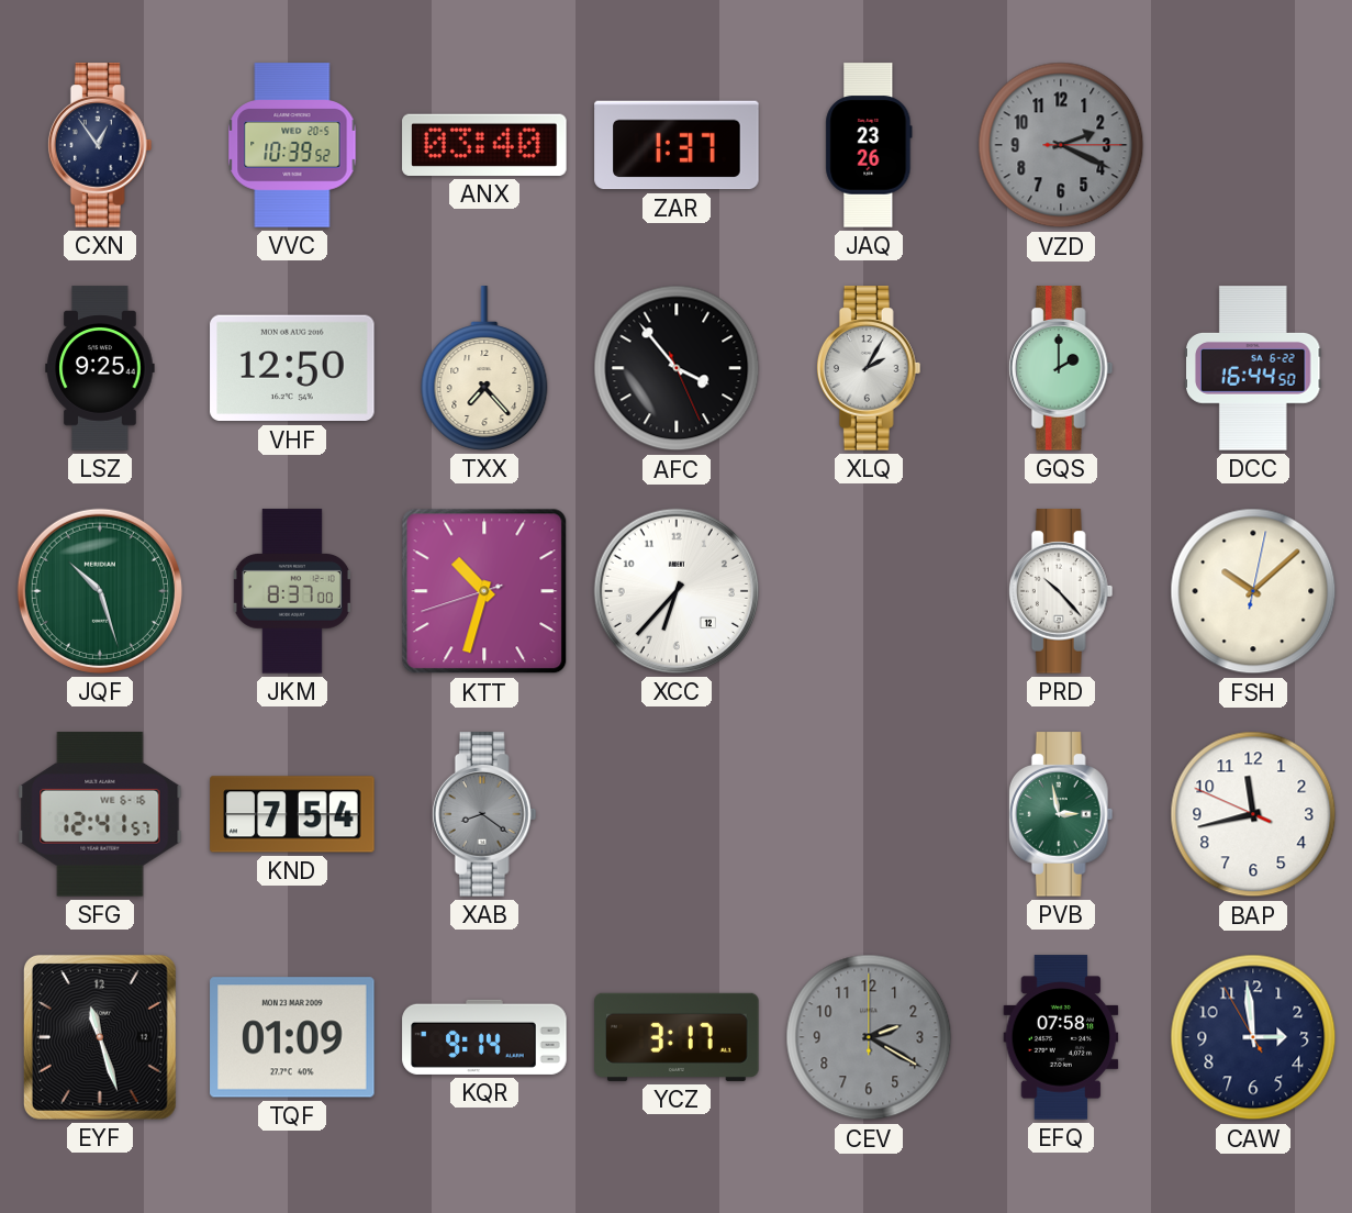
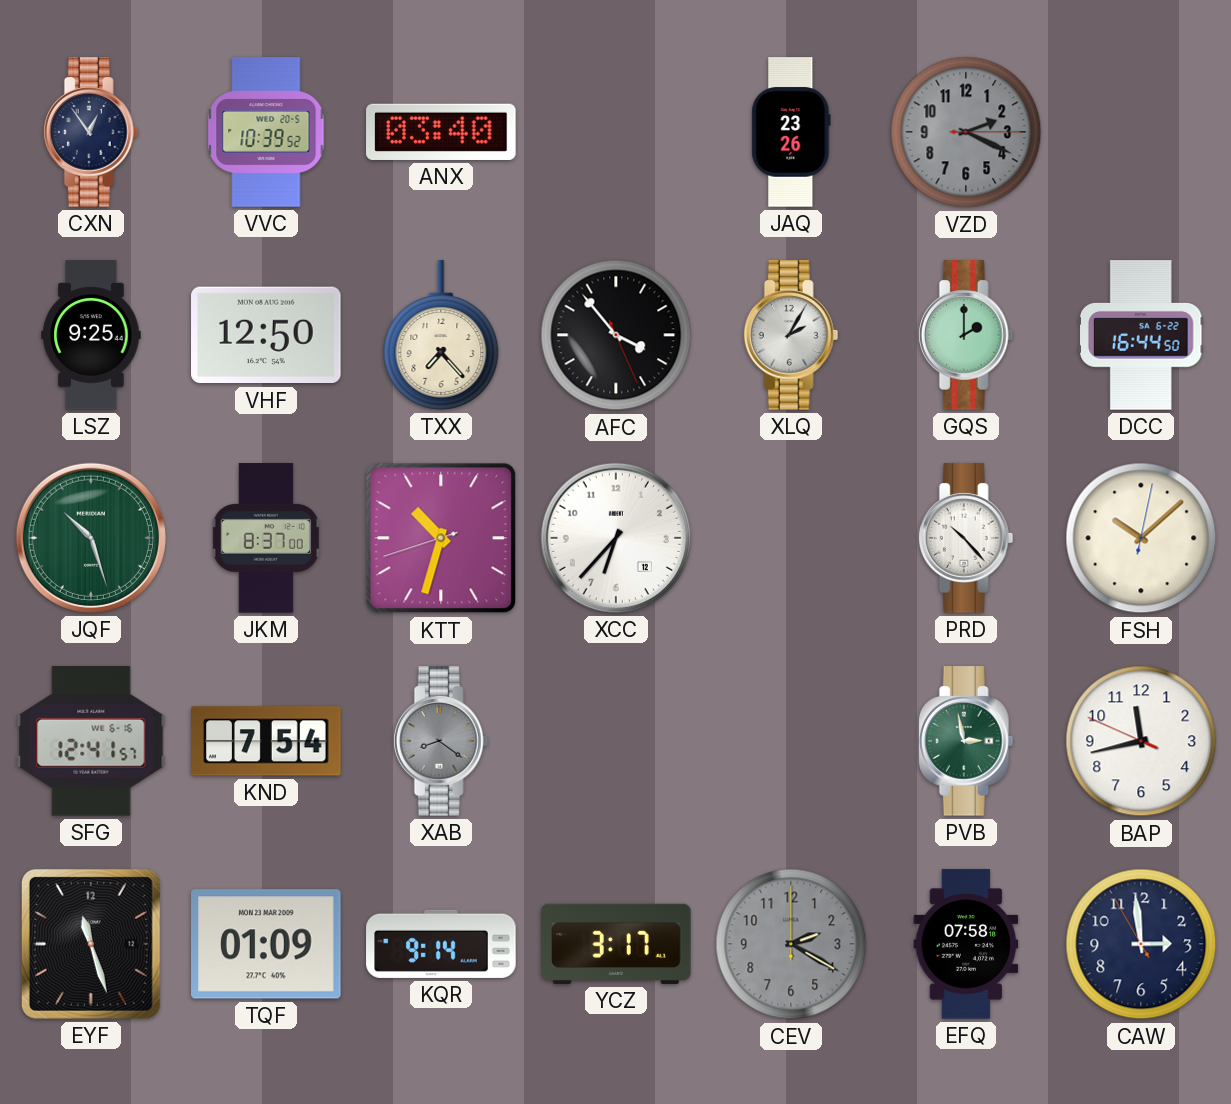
ZAR: 1:37 -> none
